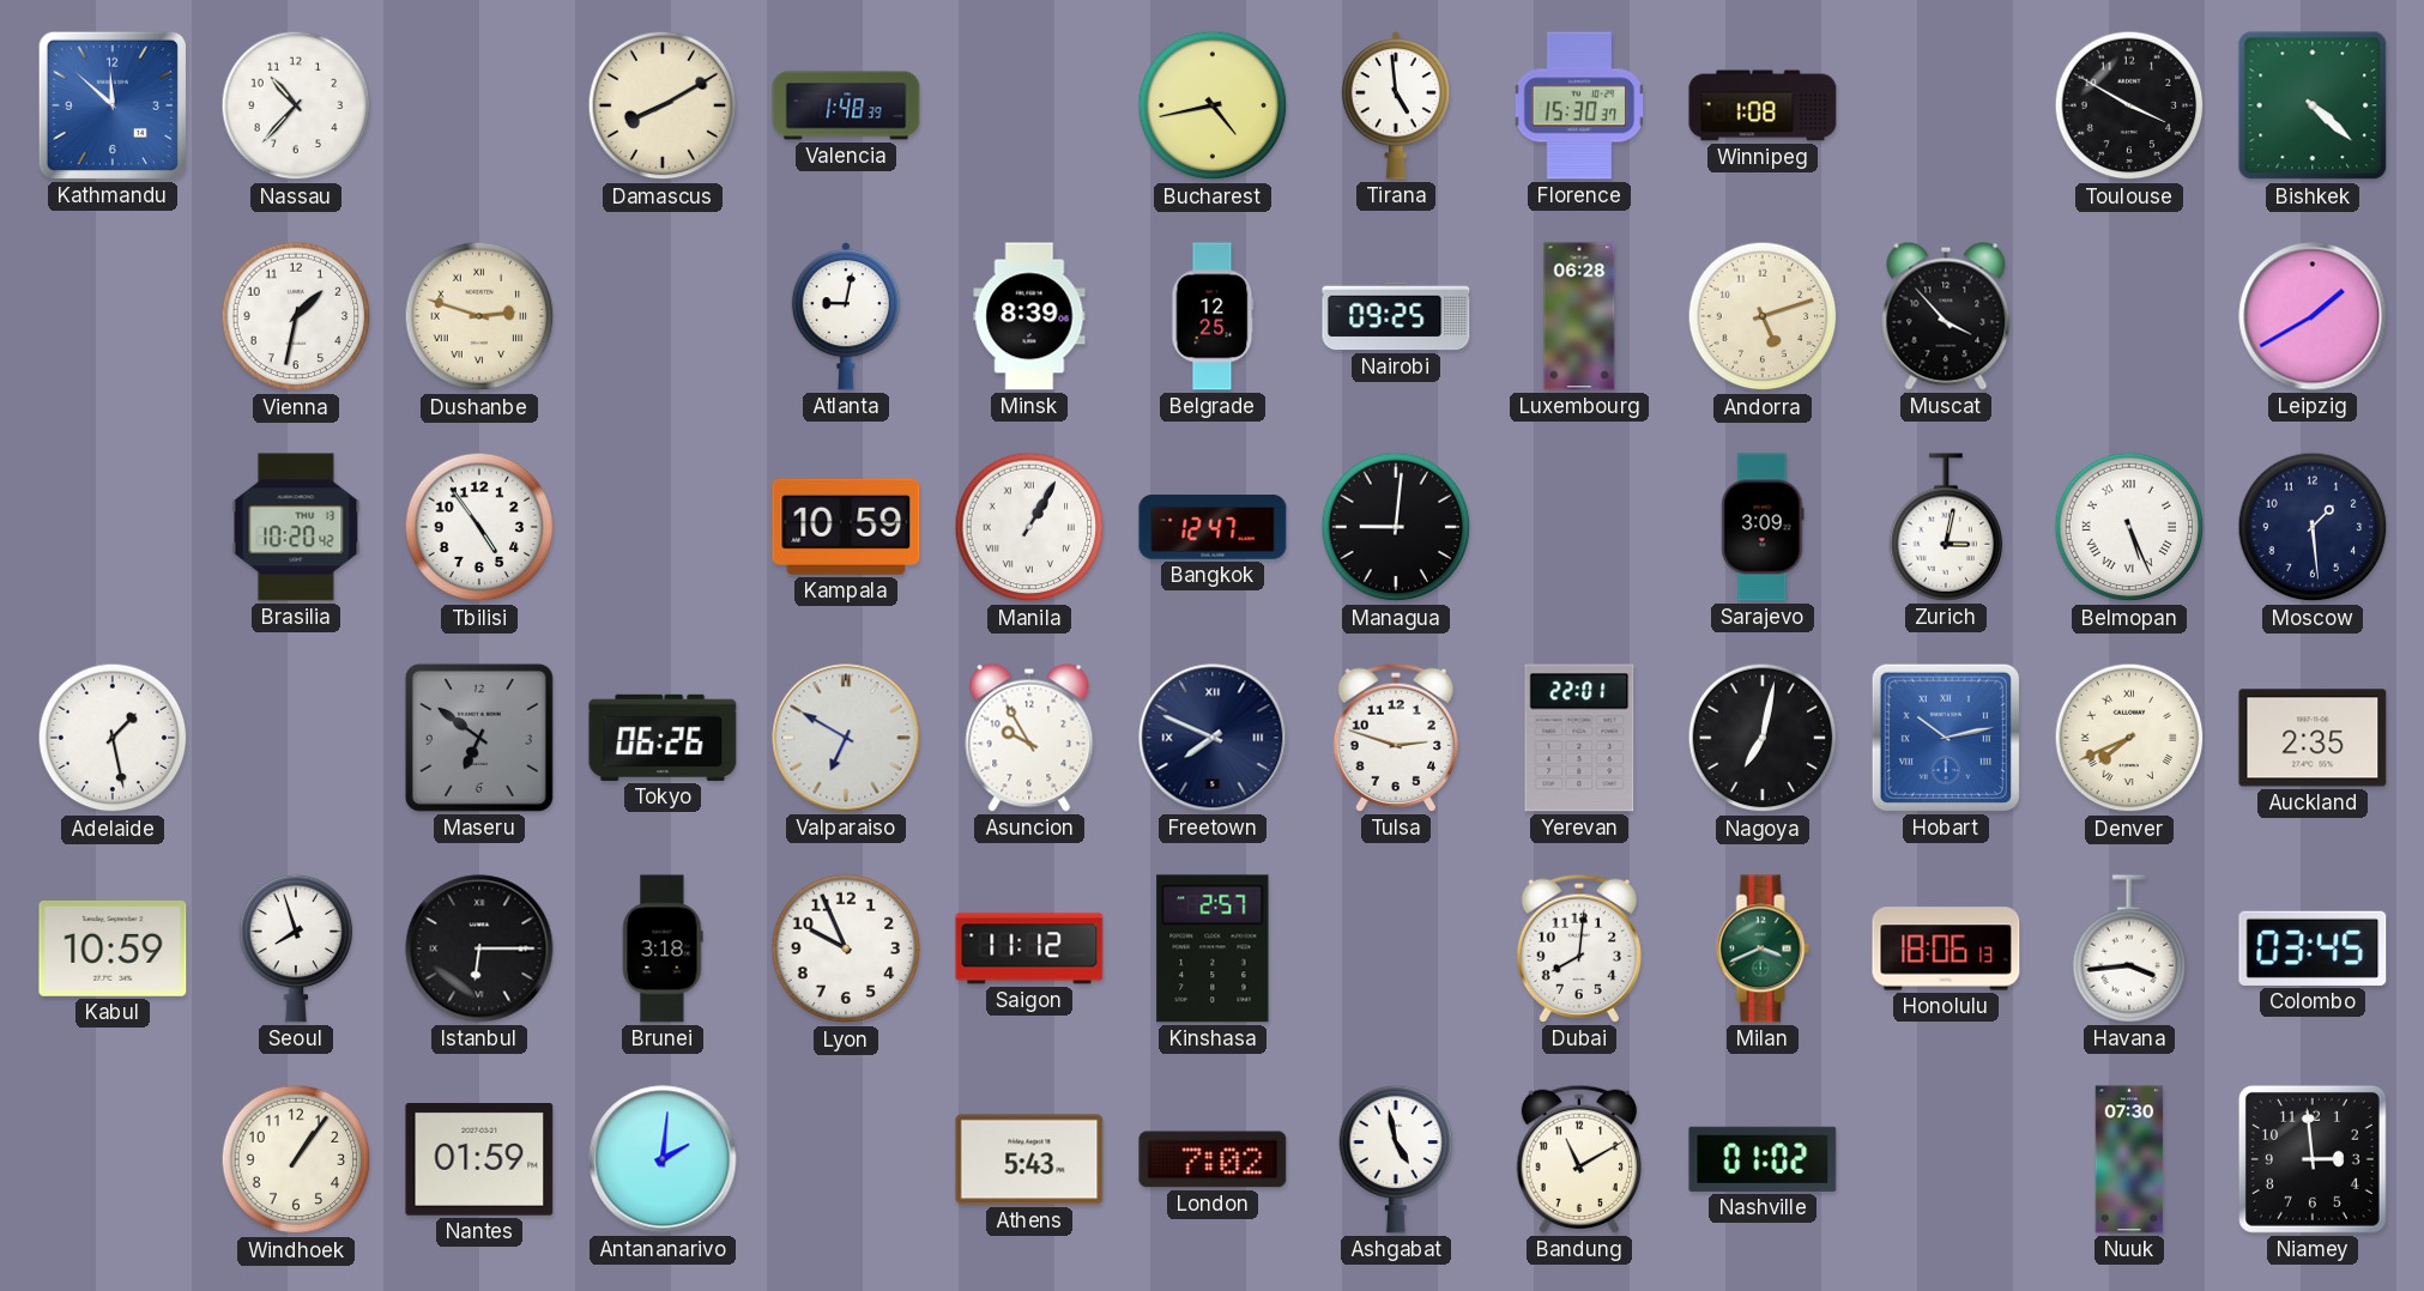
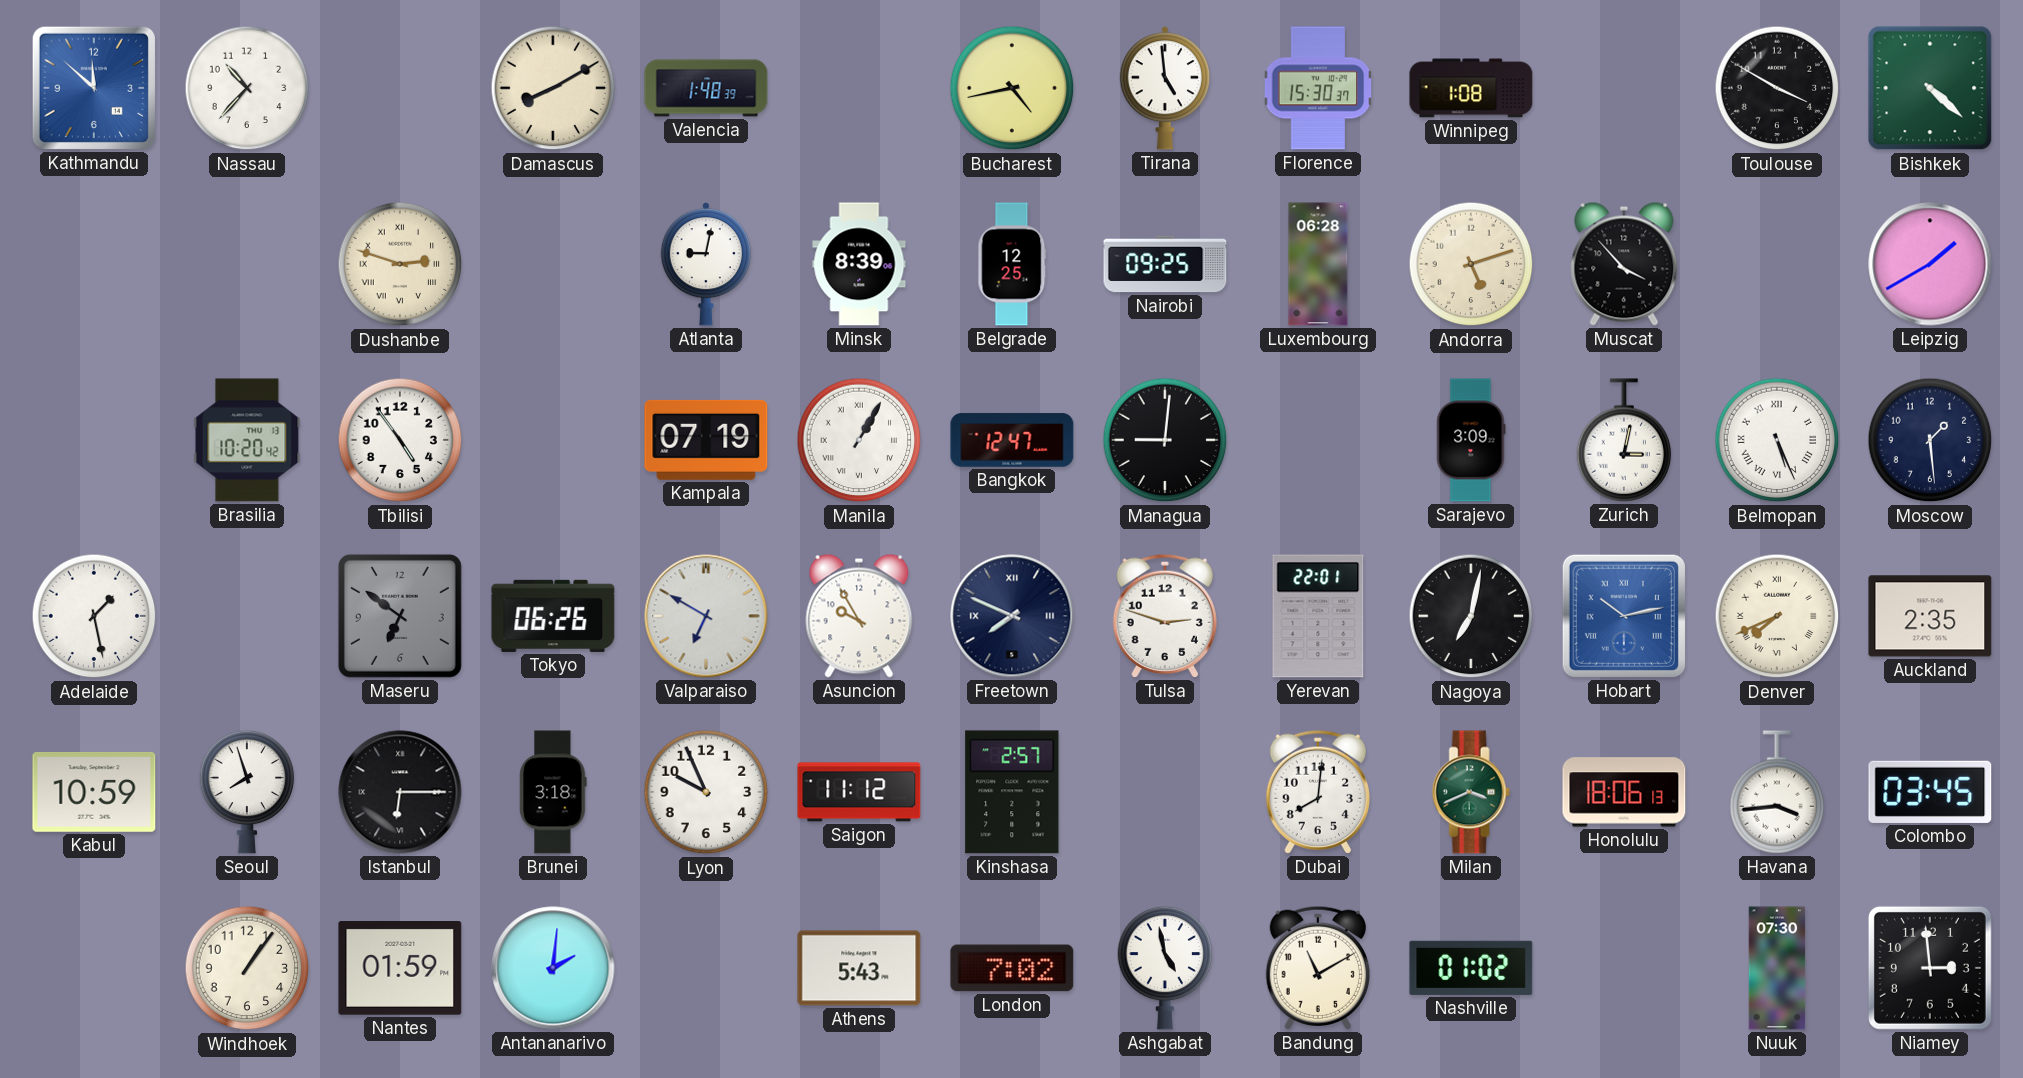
Vienna: 1:32 -> none
Kampala: 10:59 -> 07:19
